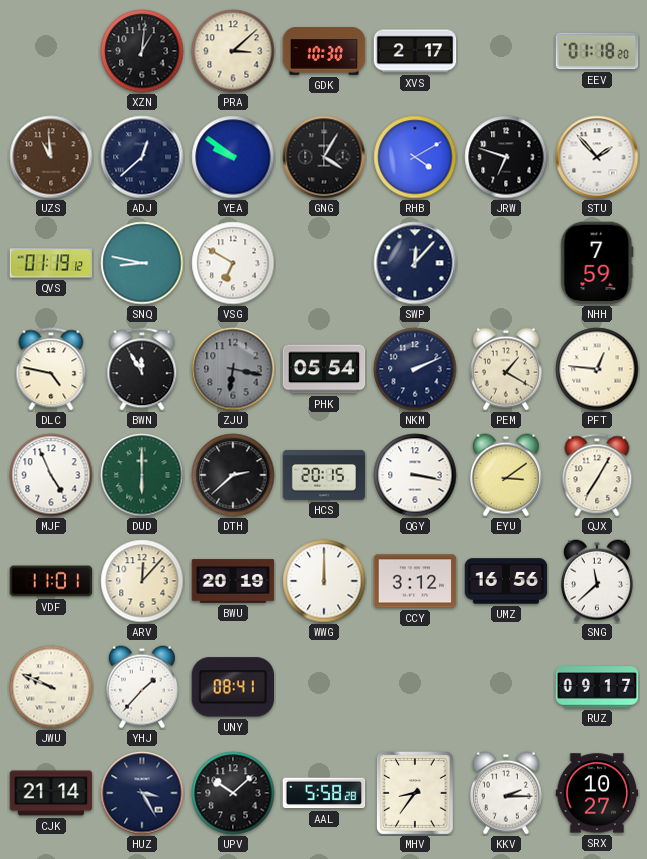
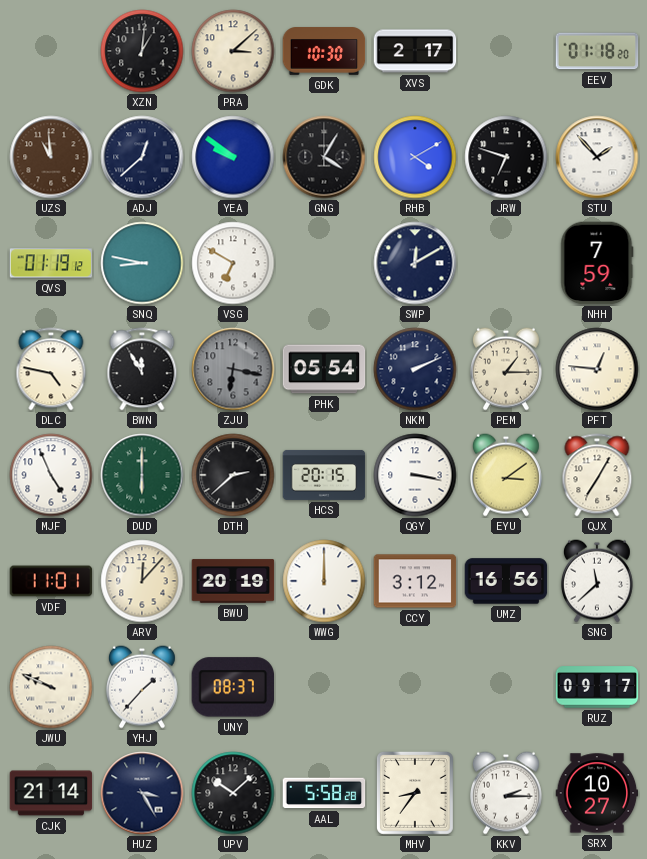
SWP: 12:07 -> 12:10
PEM: 1:20 -> 1:15
UNY: 08:41 -> 08:37
